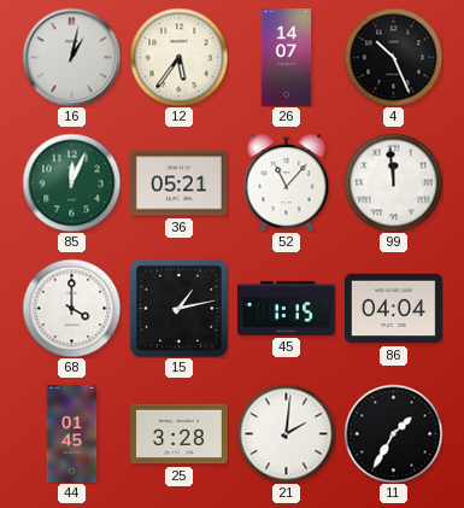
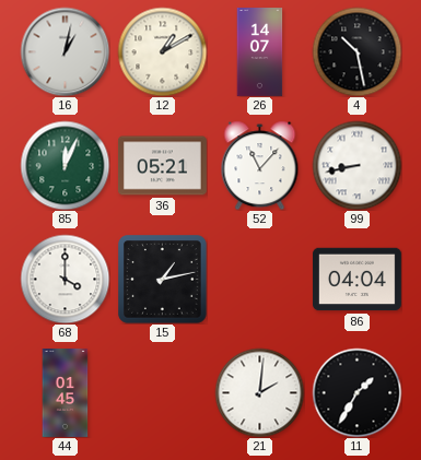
12: 5:36 -> 1:10
4: 10:26 -> 10:28
99: 11:59 -> 8:43
45: 1:15 -> none
25: 3:28 -> none
